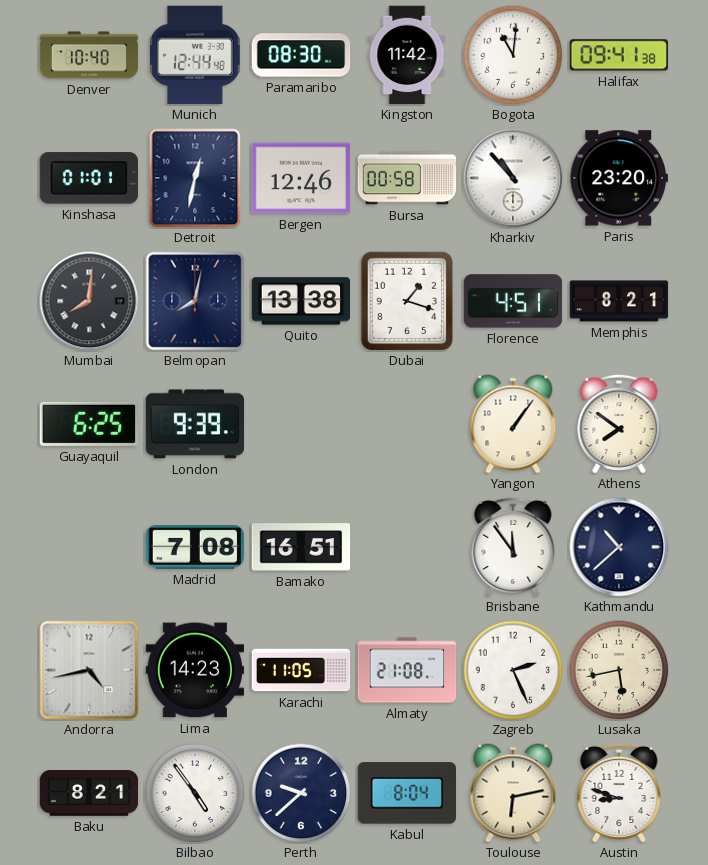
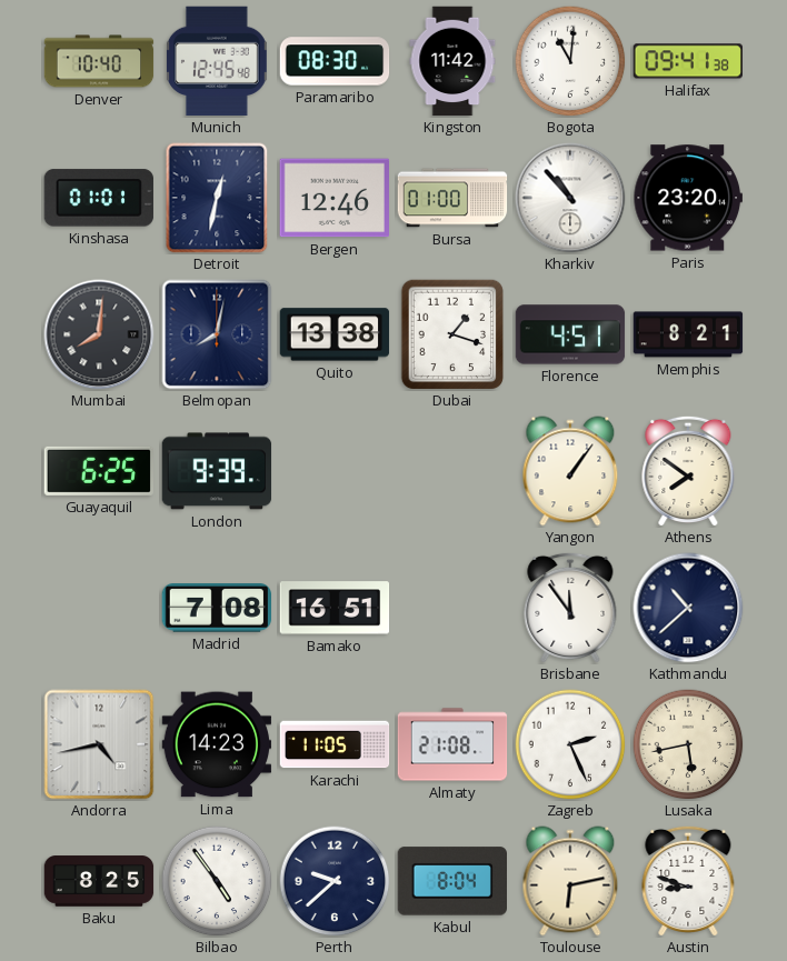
Munich: 12:44 -> 12:45
Bursa: 00:58 -> 01:00
Baku: 8:21 -> 8:25
